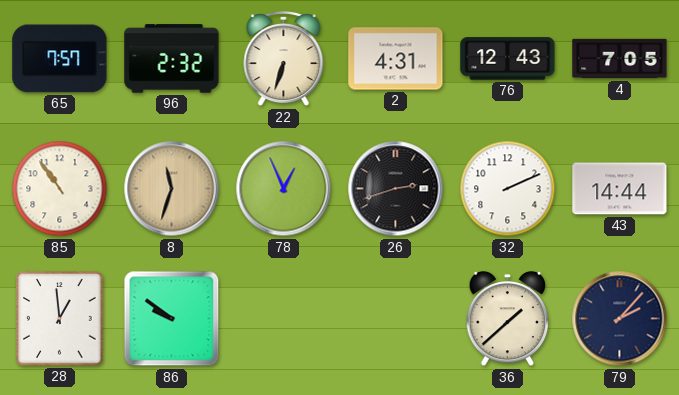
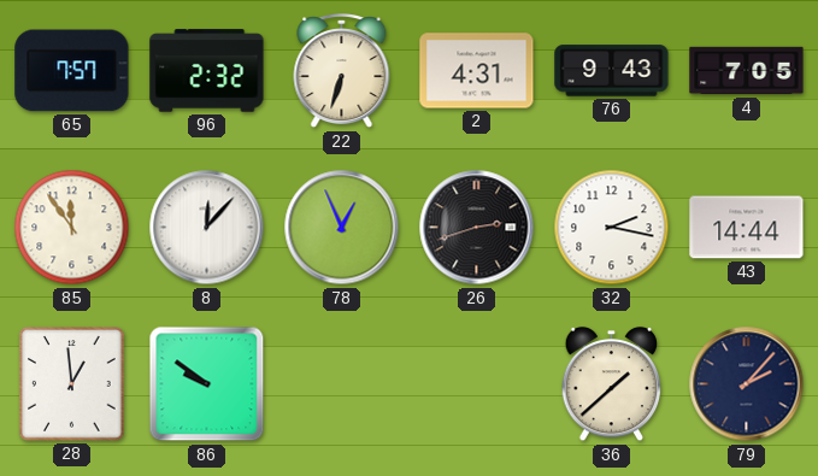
76: 12:43 -> 9:43
85: 10:54 -> 11:54
8: 11:33 -> 12:07
8 dial: champagne -> white
32: 2:11 -> 2:17
